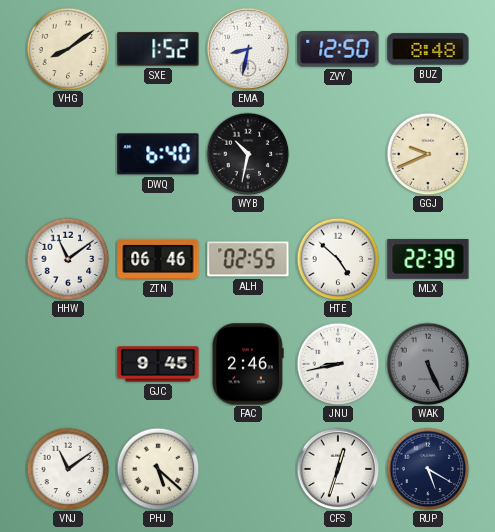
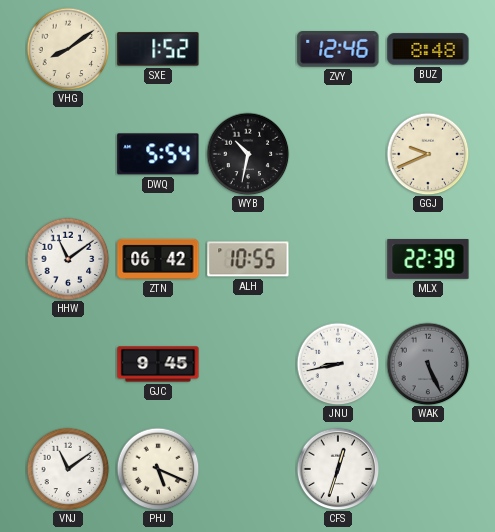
EMA: 8:32 -> none
ZVY: 12:50 -> 12:46
DWQ: 6:40 -> 5:54
ZTN: 06:46 -> 06:42
ALH: 02:55 -> 10:55
HTE: 4:52 -> none
FAC: 2:46 -> none
PHJ: 5:22 -> 5:19
RUP: 5:20 -> none
